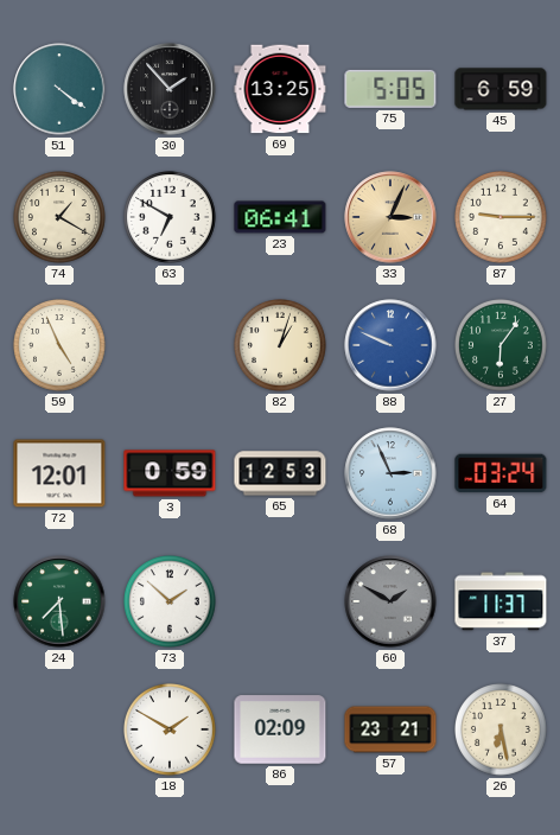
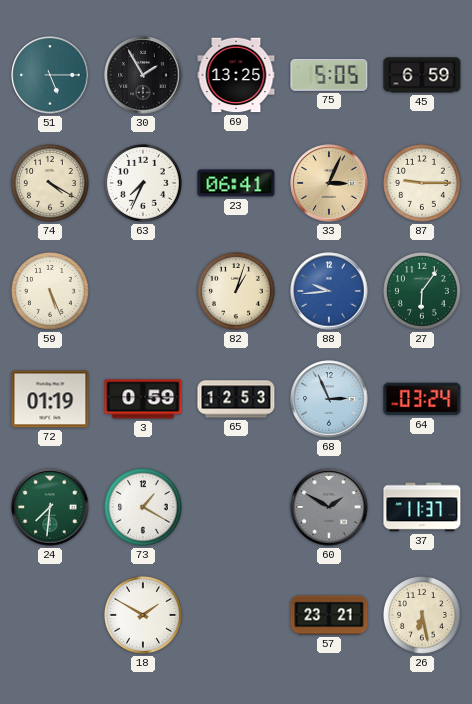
51: 4:21 -> 5:15
30: 1:53 -> 1:55
74: 1:20 -> 4:20
63: 6:50 -> 7:34
59: 4:56 -> 5:26
88: 9:49 -> 9:44
72: 12:01 -> 01:19
24: 7:29 -> 7:31
73: 1:52 -> 1:20
86: 02:09 -> none
